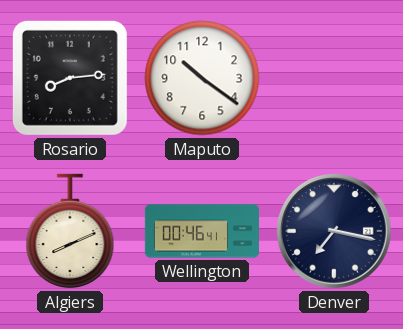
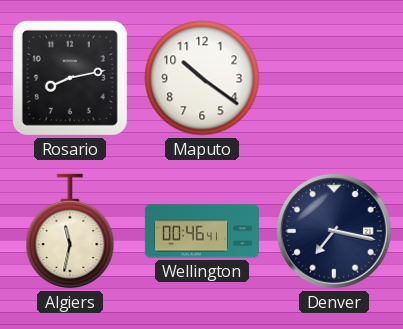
Rosario: 8:14 -> 8:13
Algiers: 8:11 -> 11:32
